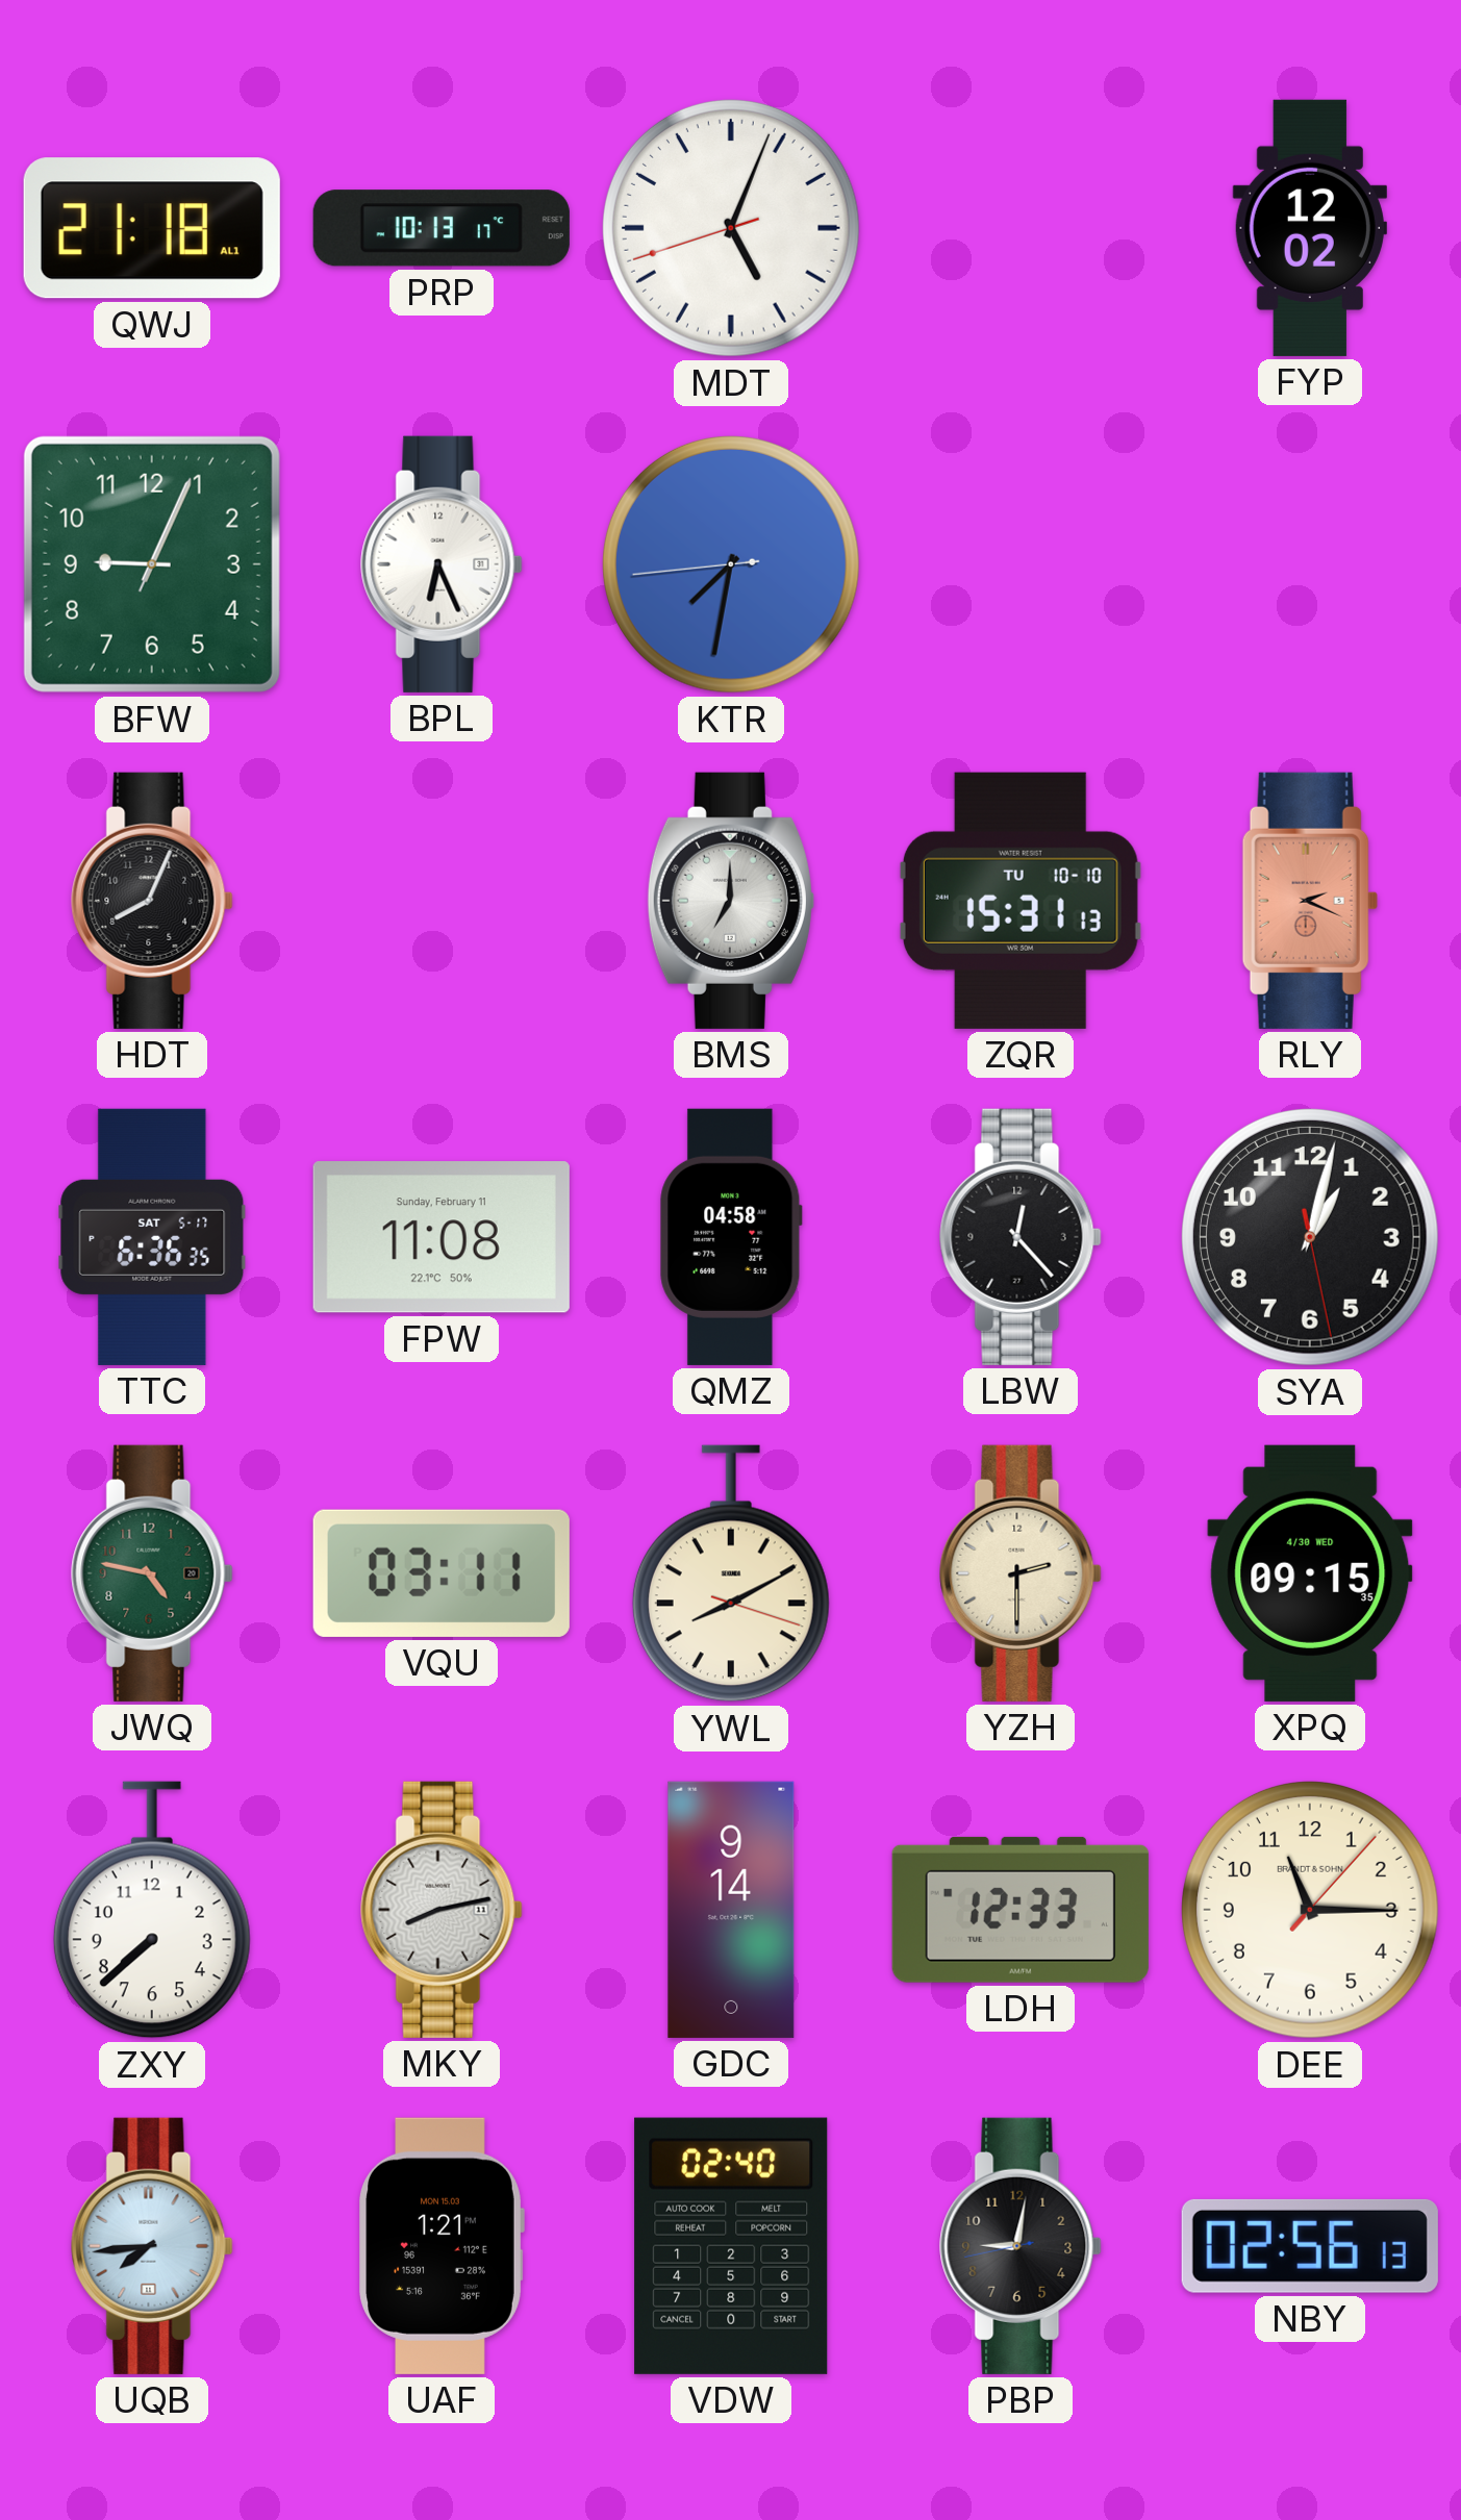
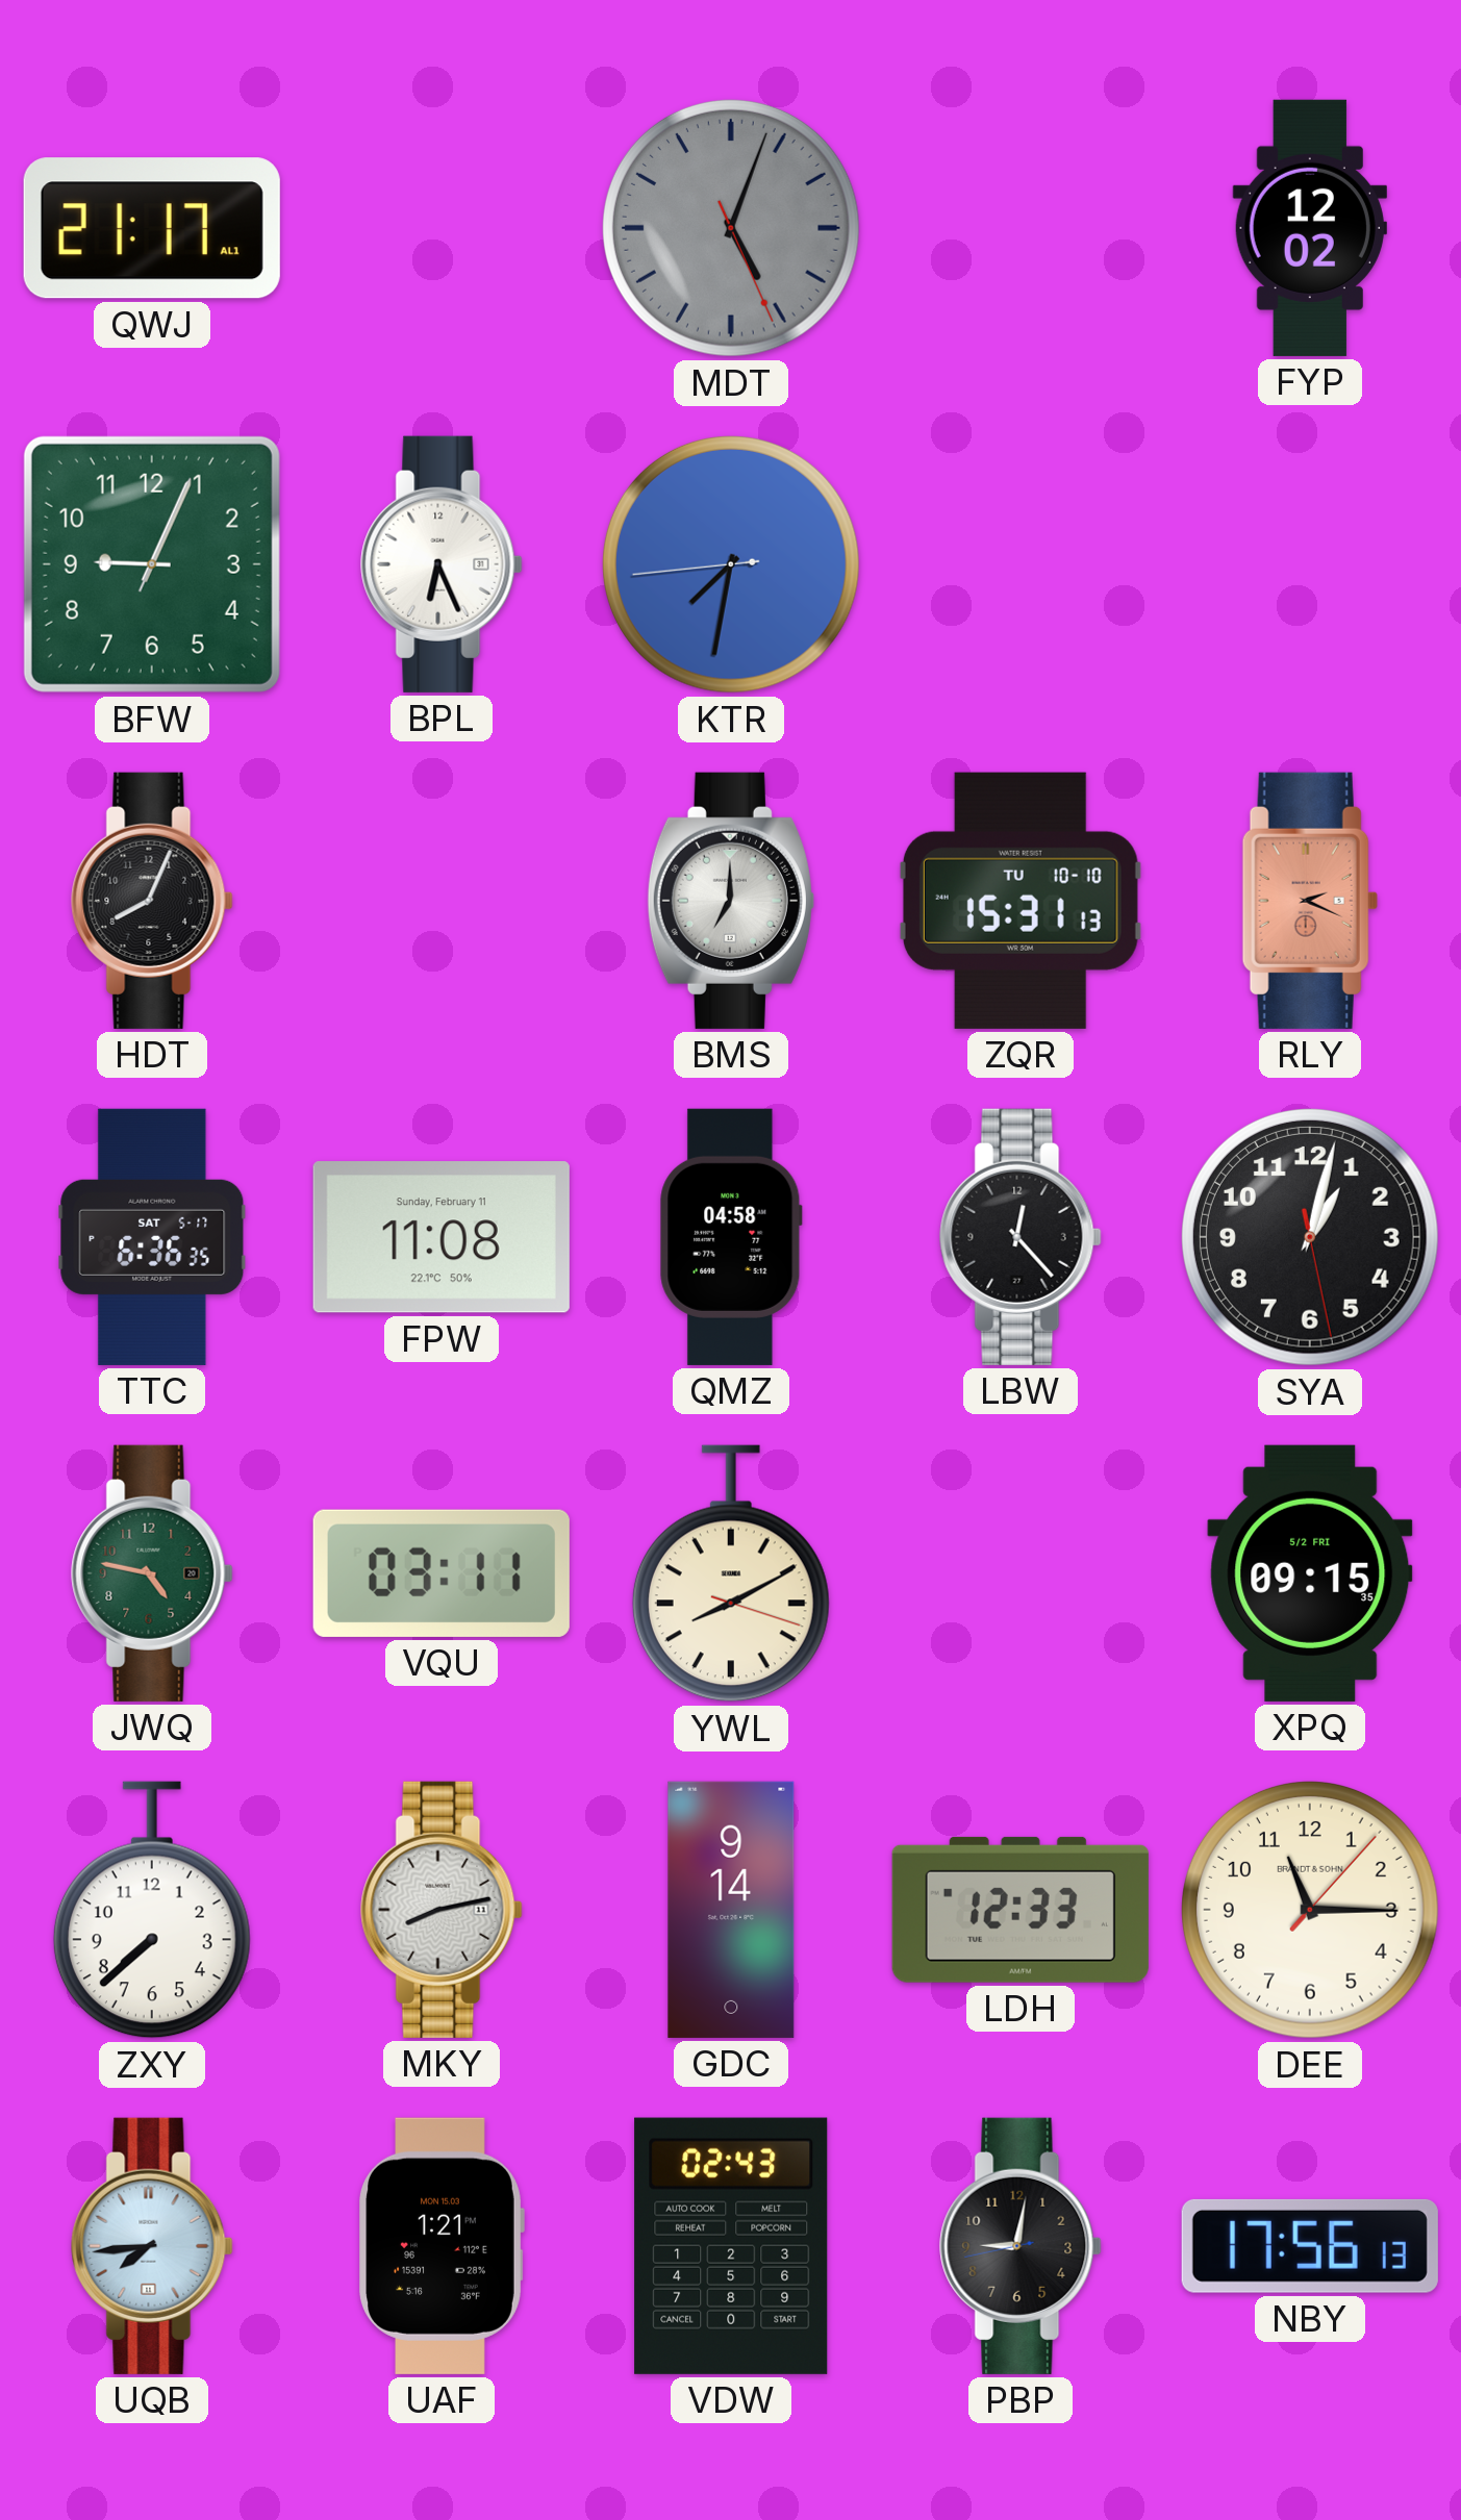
QWJ: 21:18 -> 21:17
PRP: 10:13 -> none
MDT: 5:03:42 -> 5:03:26
MDT dial: white -> grey
YZH: 2:30 -> none
XPQ date: 4/30 WED -> 5/2 FRI
VDW: 02:40 -> 02:43
NBY: 02:56 -> 17:56
